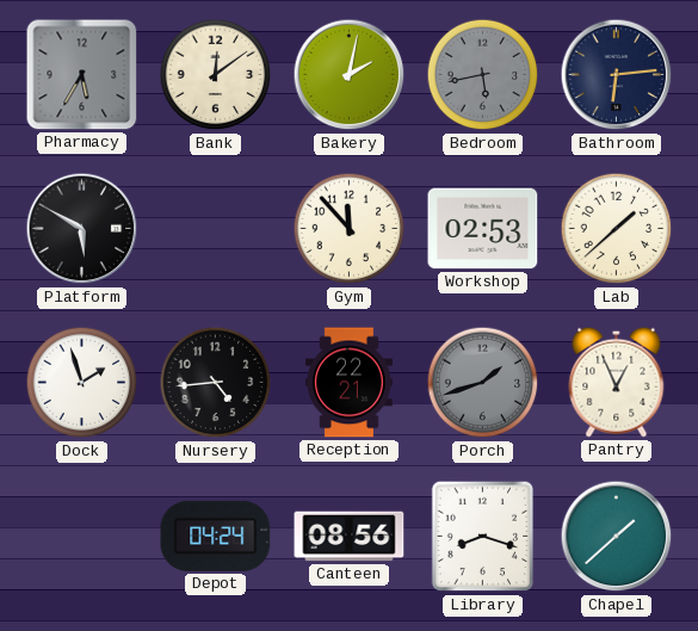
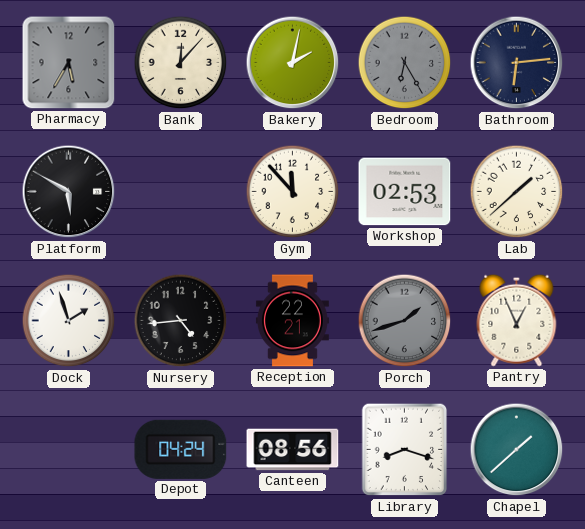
Bank: 12:09 -> 12:07
Bedroom: 5:43 -> 6:25
